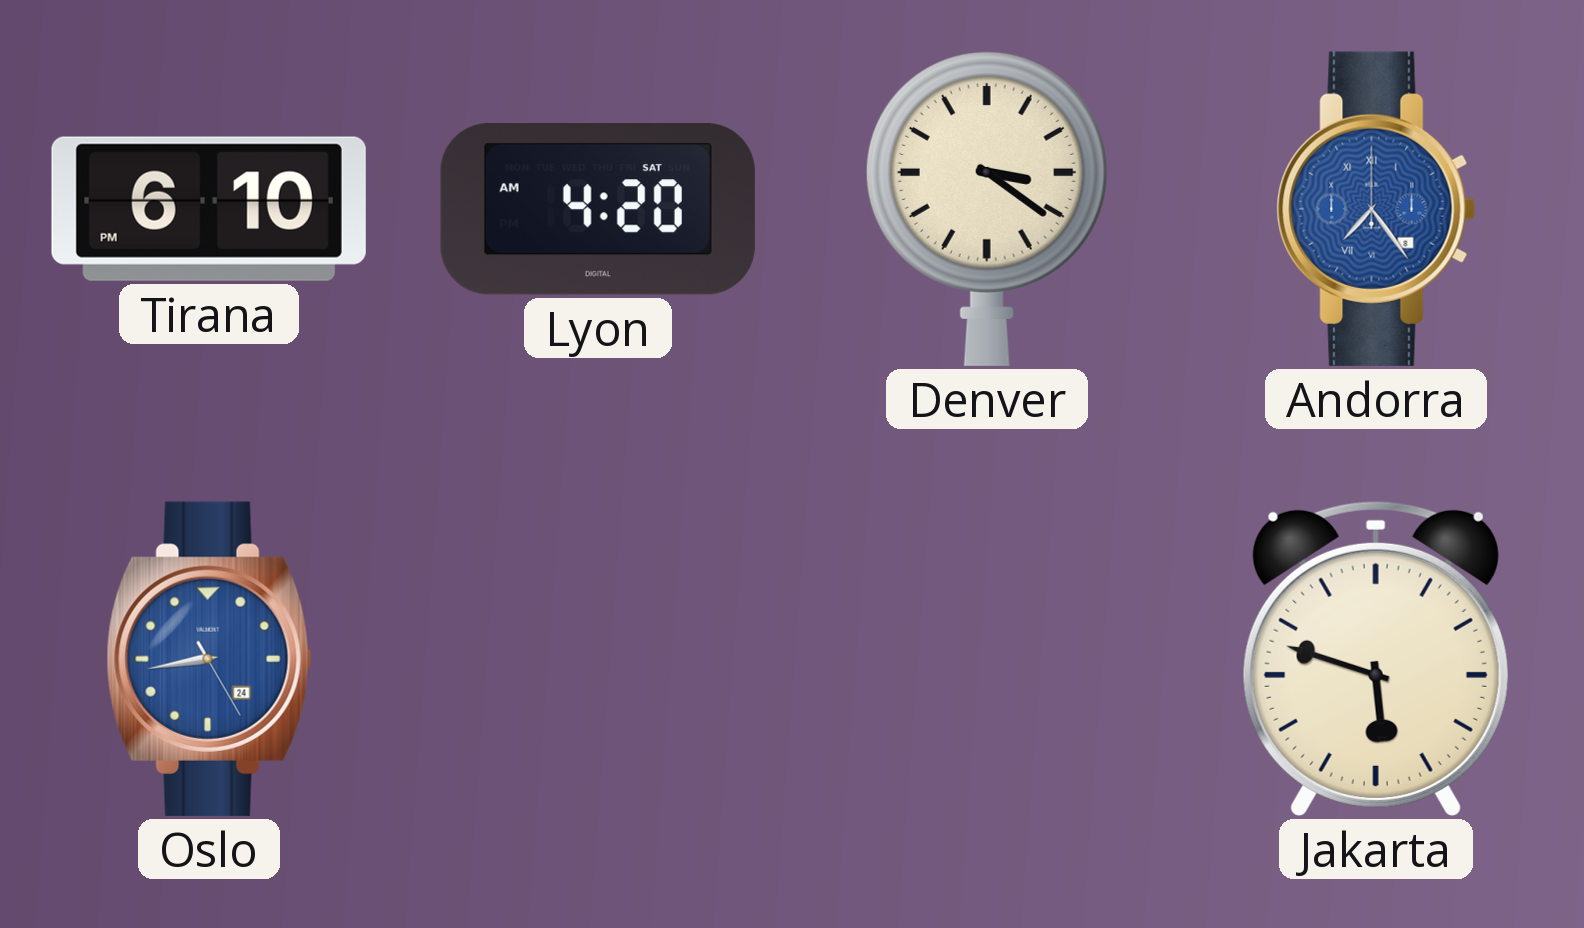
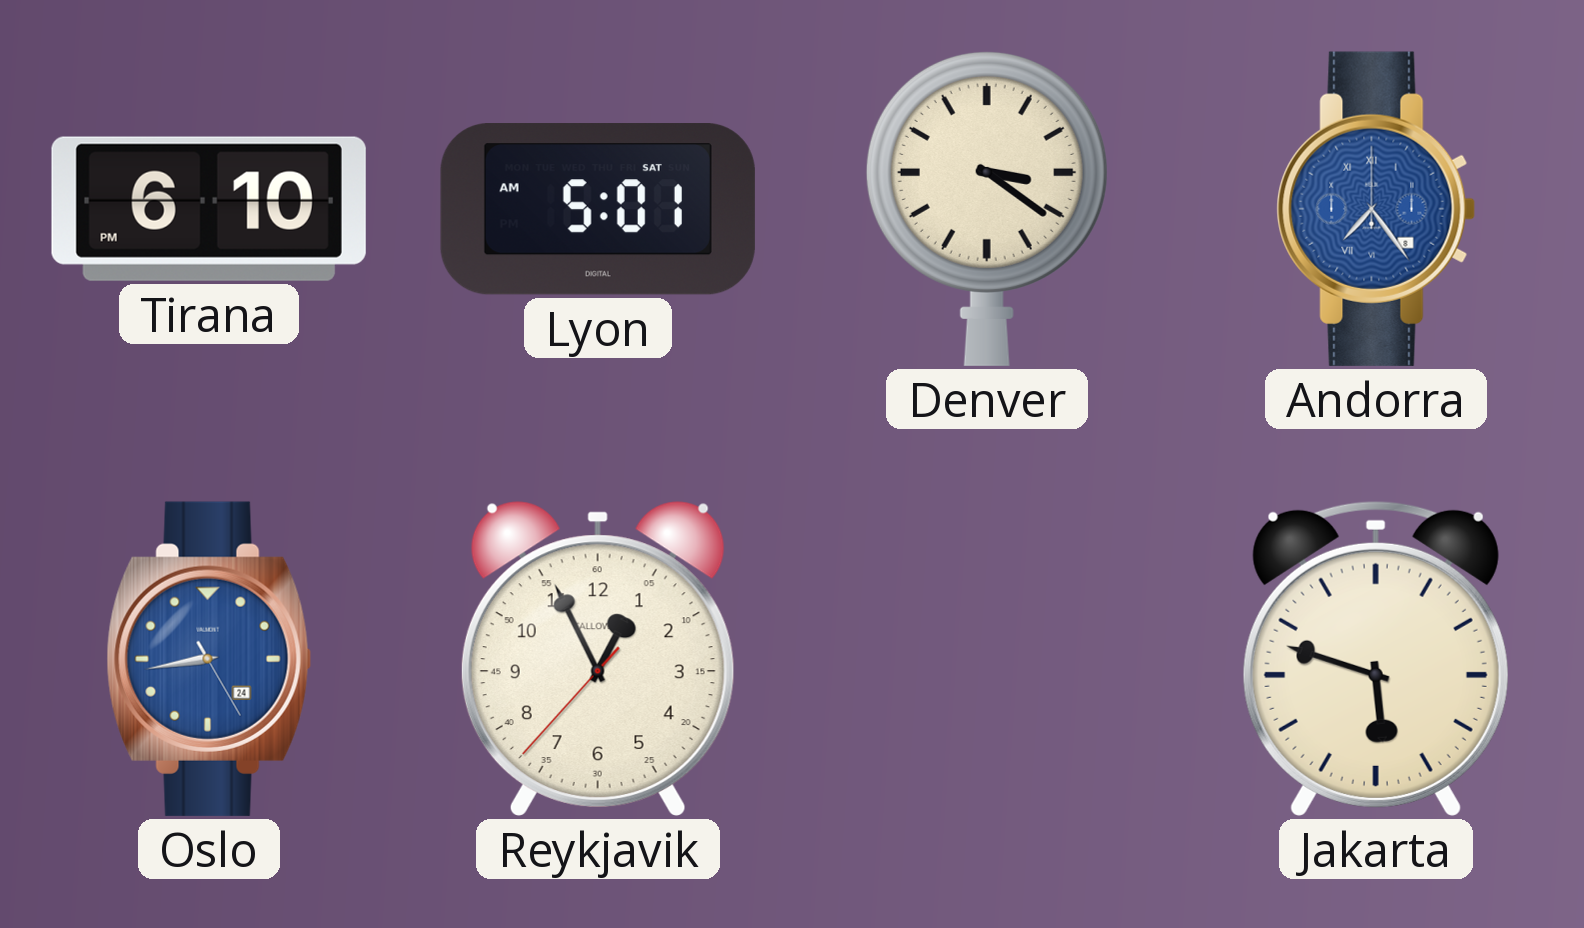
Lyon: 4:20 -> 5:01
Reykjavik: none -> 12:55
